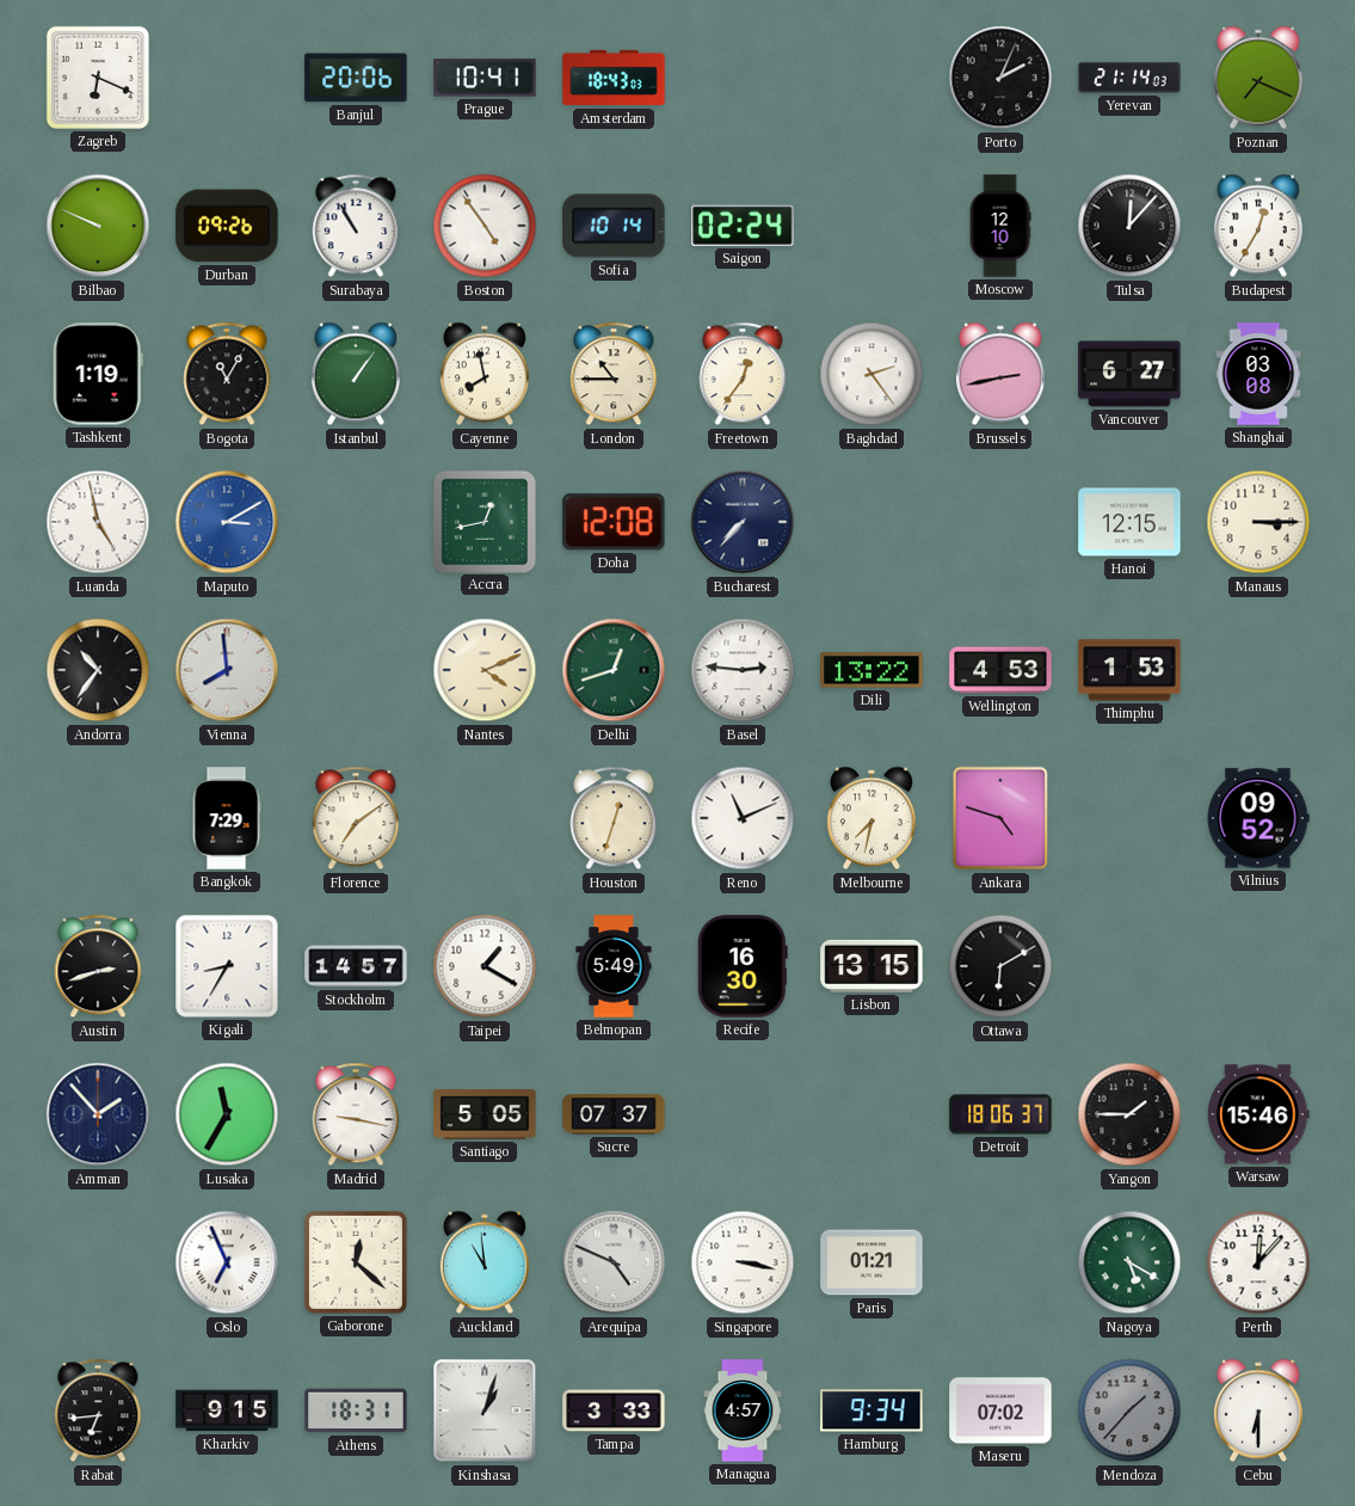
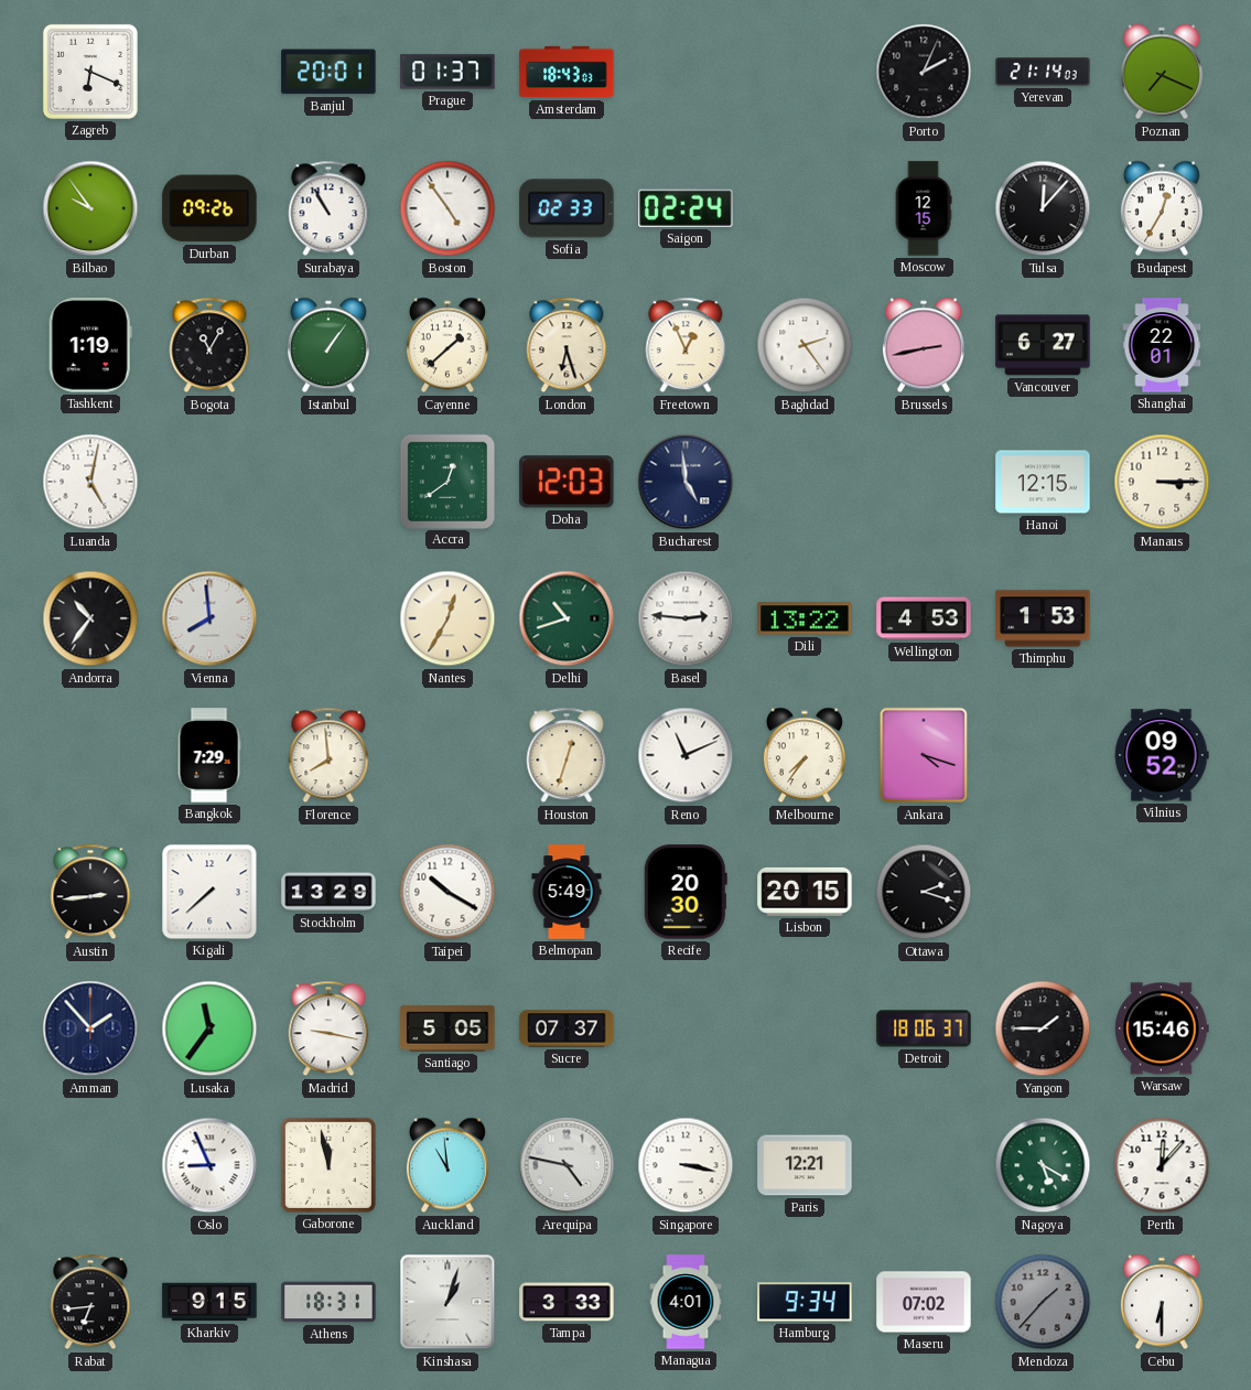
Banjul: 20:06 -> 20:01
Prague: 10:41 -> 01:37
Bilbao: 9:49 -> 9:54
Sofia: 10:14 -> 02:33
Moscow: 12:10 -> 12:15
Cayenne: 7:58 -> 1:38
London: 10:45 -> 6:27
Freetown: 12:36 -> 12:56
Shanghai: 03:08 -> 22:01
Luanda: 4:58 -> 5:02
Maputo: 3:10 -> none
Accra: 12:43 -> 12:39
Doha: 12:08 -> 12:03
Bucharest: 7:37 -> 4:59
Nantes: 4:11 -> 12:35
Delhi: 12:42 -> 10:42
Florence: 7:09 -> 7:59
Melbourne: 7:32 -> 7:36
Ankara: 4:48 -> 4:18
Austin: 2:42 -> 2:44
Kigali: 8:35 -> 7:38
Stockholm: 14:57 -> 13:29
Taipei: 1:20 -> 10:20
Recife: 16:30 -> 20:30
Lisbon: 13:15 -> 20:15
Ottawa: 6:10 -> 2:18
Lusaka: 11:35 -> 11:36
Oslo: 6:56 -> 8:56
Gaborone: 12:22 -> 11:58
Arequipa: 4:49 -> 4:47
Paris: 01:21 -> 12:21
Managua: 4:57 -> 4:01
